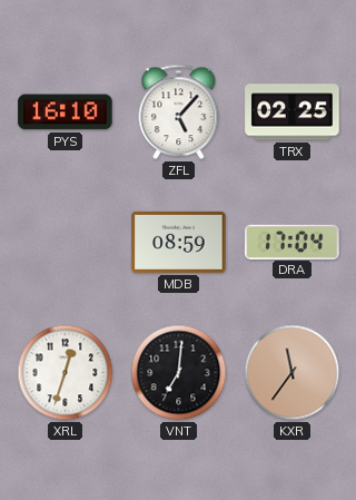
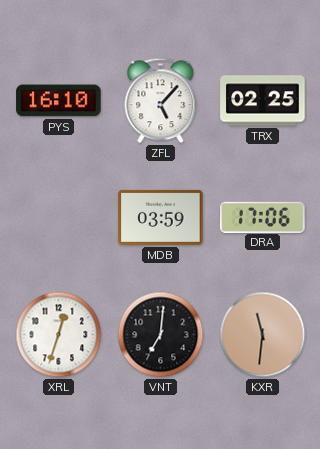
MDB: 08:59 -> 03:59
DRA: 17:04 -> 17:06
KXR: 11:36 -> 11:31
